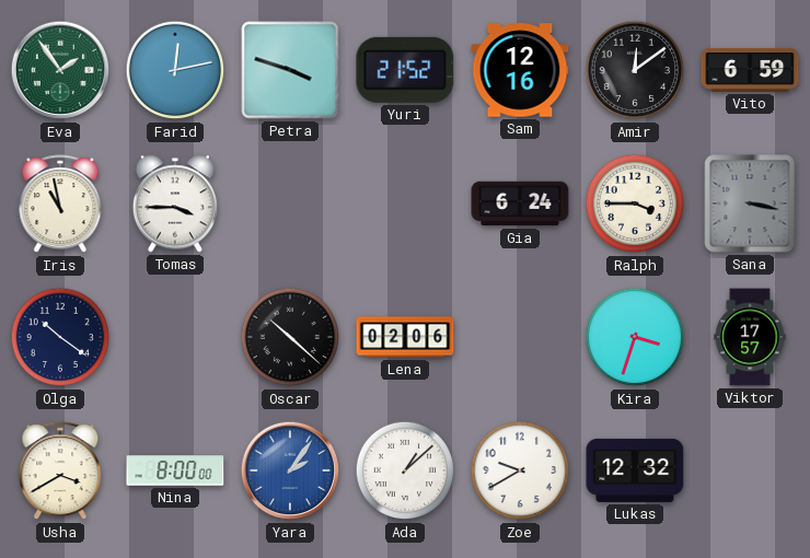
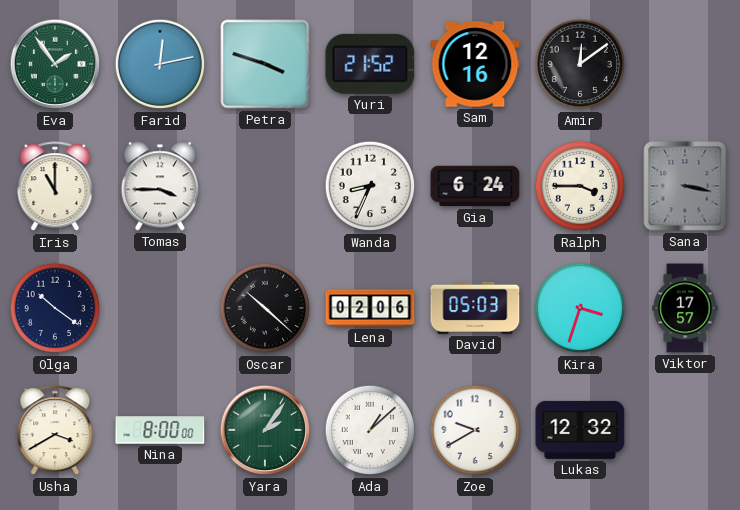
Vito: 6:59 -> none
Iris: 10:58 -> 11:00
Wanda: none -> 8:34
David: none -> 05:03
Yara dial: blue -> green
